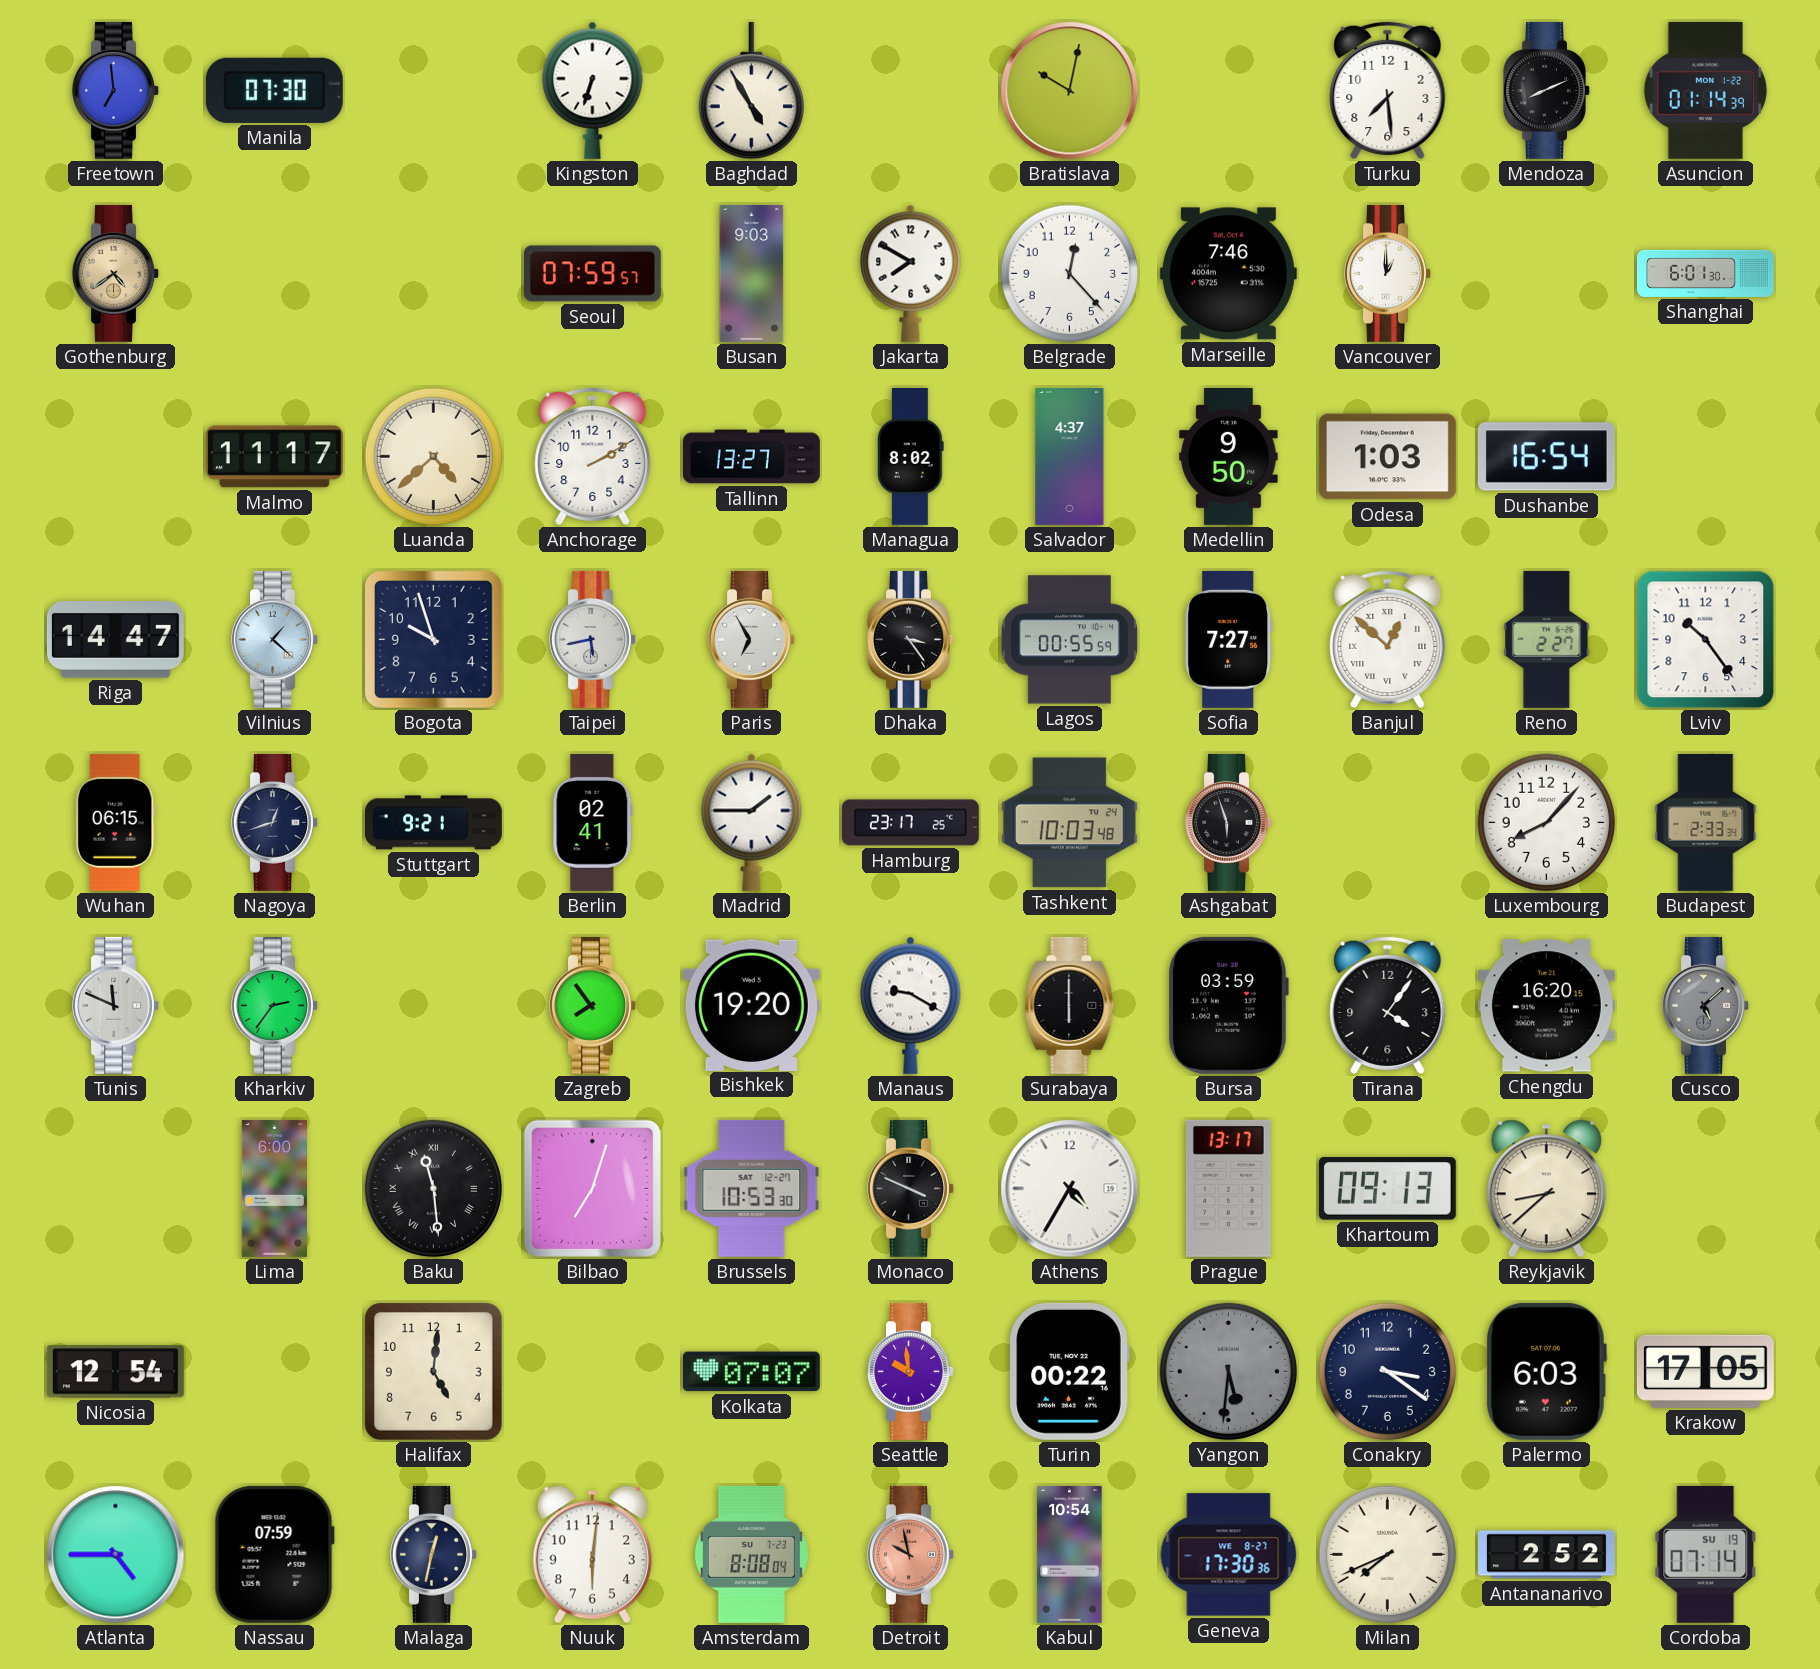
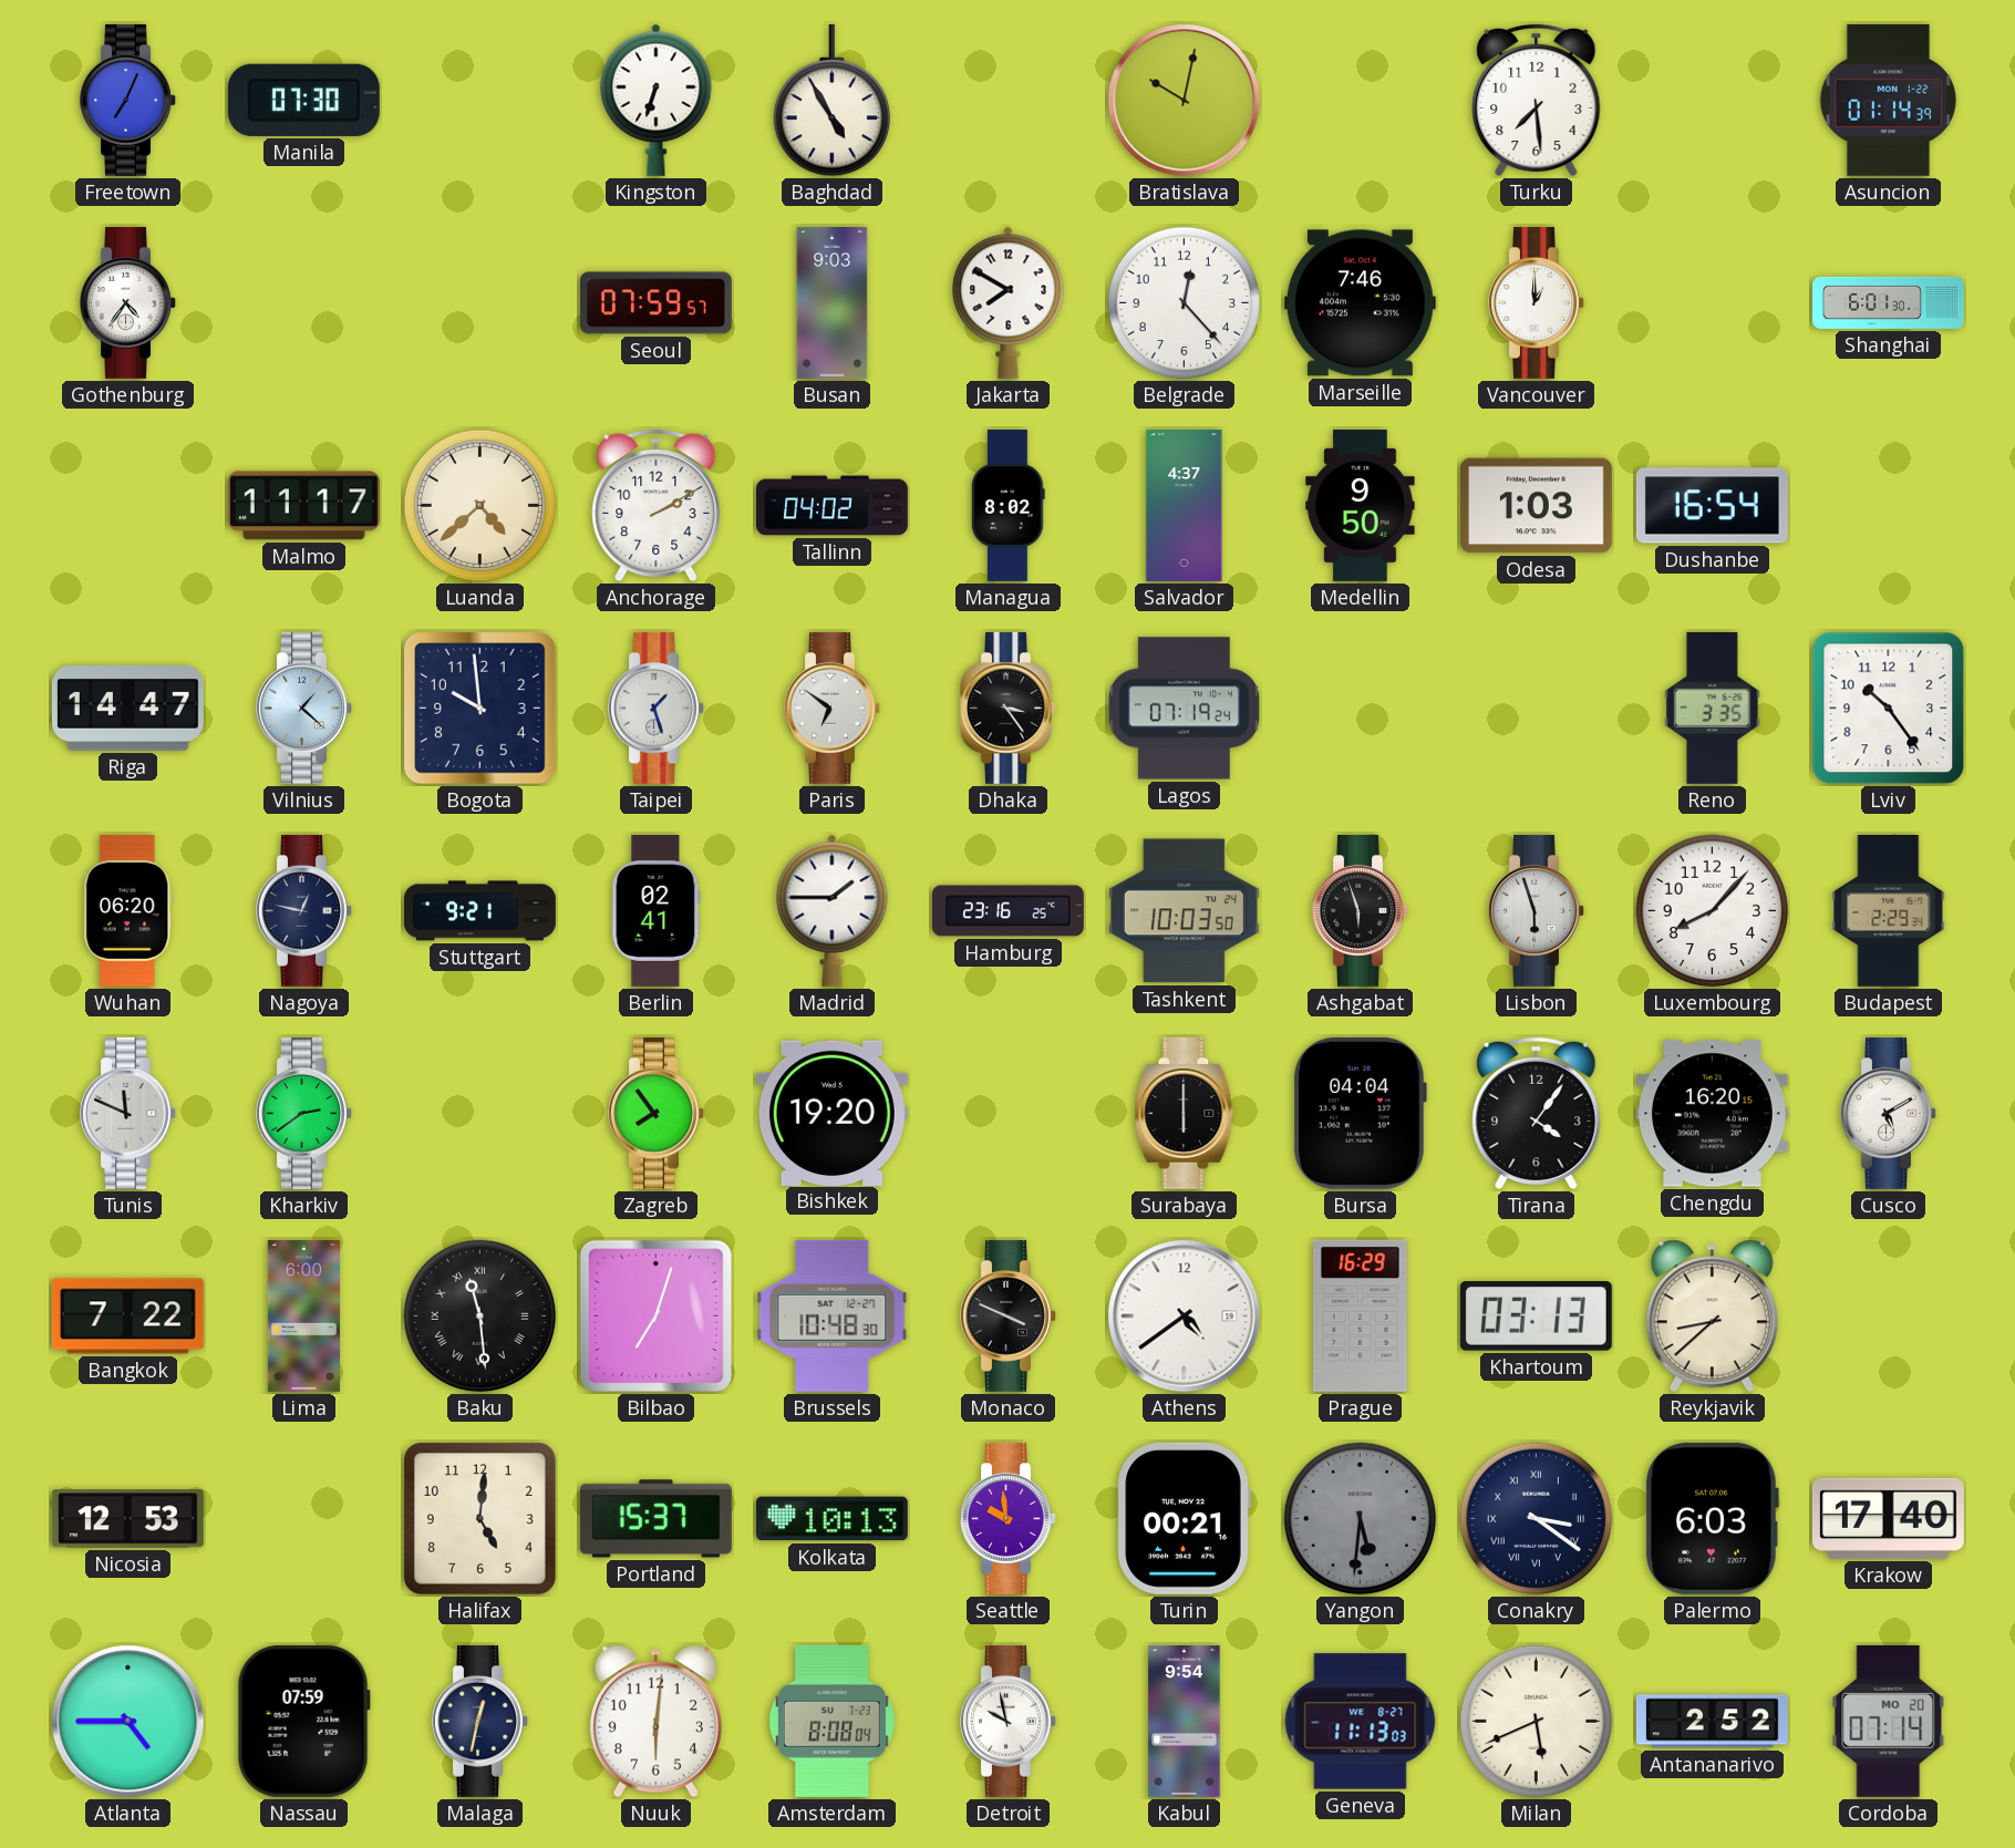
Freetown: 6:59 -> 7:04
Mendoza: 8:11 -> none
Gothenburg: 4:39 -> 4:36
Gothenburg dial: champagne -> white
Tallinn: 13:27 -> 04:02
Bogota: 9:57 -> 9:59
Taipei: 5:43 -> 1:27
Paris: 6:55 -> 6:51
Lagos: 00:55 -> 07:19
Sofia: 7:27 -> none
Banjul: 12:52 -> none
Reno: 2:27 -> 3:35
Wuhan: 06:15 -> 06:20
Nagoya: 12:42 -> 12:47
Hamburg: 23:17 -> 23:16
Tashkent: 10:03:48 -> 10:03:50
Lisbon: none -> 5:57
Budapest: 2:33 -> 2:29
Kharkiv: 2:36 -> 2:39
Manaus: 9:20 -> none
Bursa: 03:59 -> 04:04
Cusco: 5:08 -> 5:10
Cusco dial: grey -> white
Bangkok: none -> 7:22
Brussels: 10:53 -> 10:48
Athens: 4:35 -> 4:39
Prague: 13:17 -> 16:29
Khartoum: 09:13 -> 03:13
Nicosia: 12:54 -> 12:53
Portland: none -> 15:37
Kolkata: 07:07 -> 10:13
Turin: 00:22 -> 00:21
Conakry numerals: Arabic -> Roman
Krakow: 17:05 -> 17:40
Detroit dial: salmon -> white
Kabul: 10:54 -> 9:54
Geneva: 17:30 -> 11:13
Milan: 7:41 -> 5:41
Cordoba date: SU 19 -> MO 20
